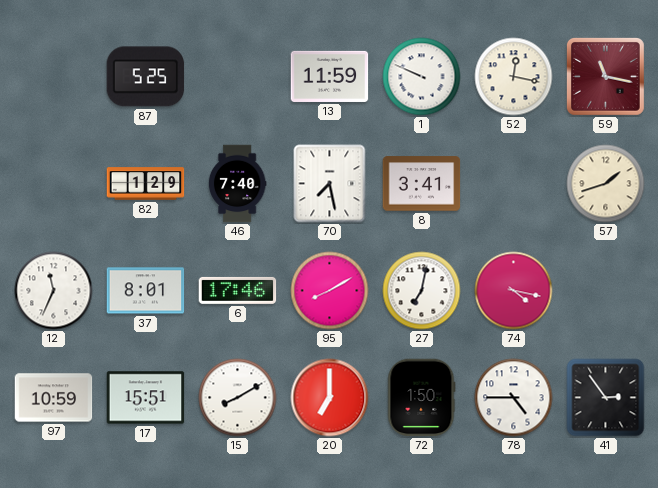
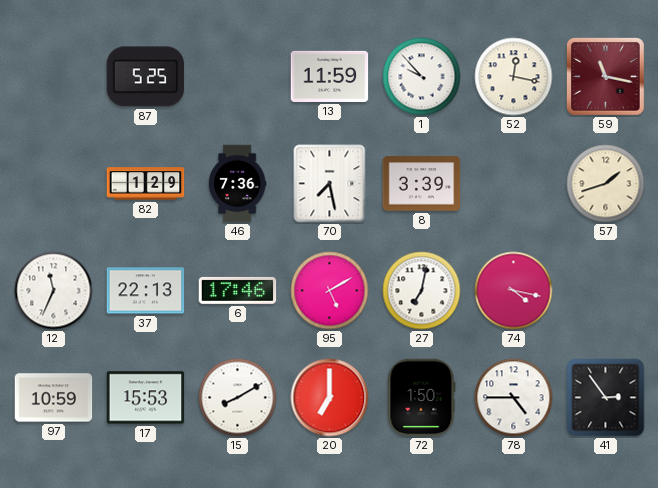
1: 9:49 -> 9:53
46: 7:40 -> 7:36
8: 3:41 -> 3:39
37: 8:01 -> 22:13
95: 8:10 -> 5:10
17: 15:51 -> 15:53
